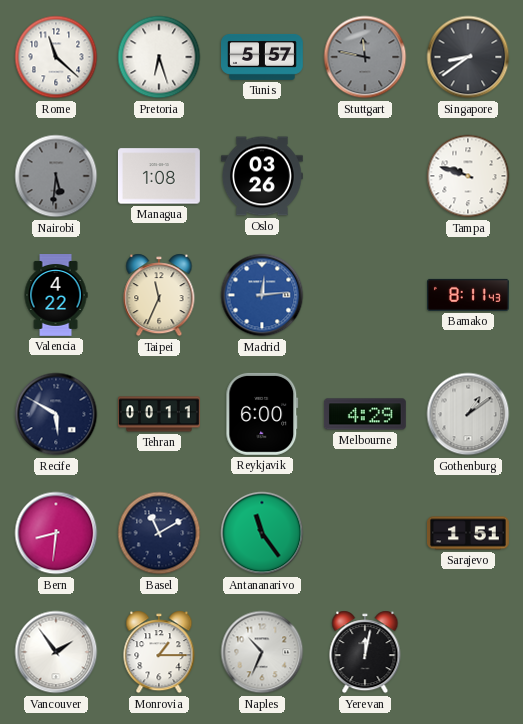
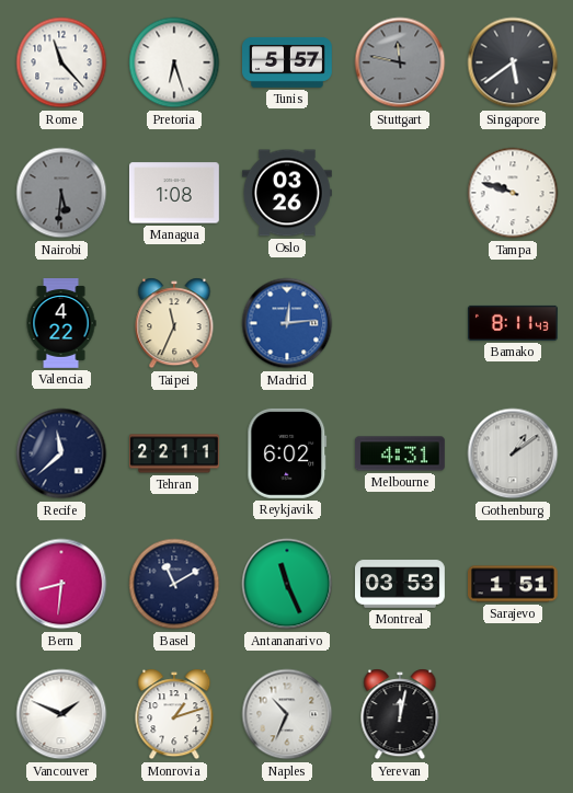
Rome: 11:22 -> 11:23
Singapore: 8:39 -> 5:39
Recife: 5:50 -> 11:38
Tehran: 00:11 -> 22:11
Reykjavik: 6:00 -> 6:02
Melbourne: 4:29 -> 4:31
Antananarivo: 11:24 -> 11:26
Montreal: none -> 03:53
Vancouver: 1:54 -> 1:49
Monrovia: 1:15 -> 1:12
